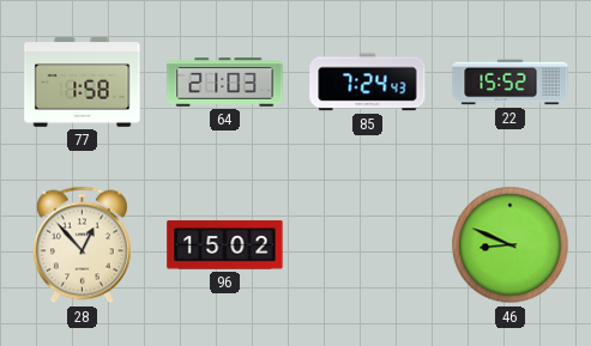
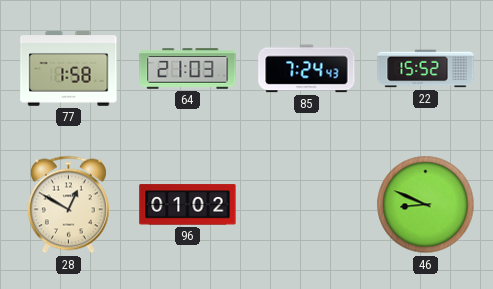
28: 12:53 -> 12:50
96: 15:02 -> 01:02
